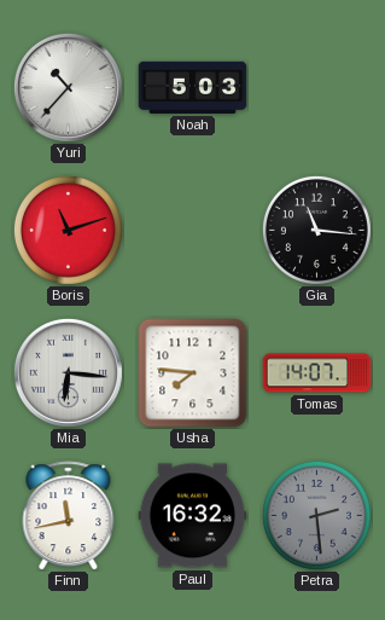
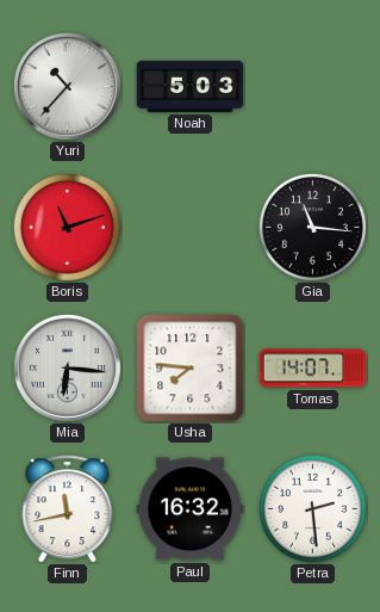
Petra dial: grey -> white
